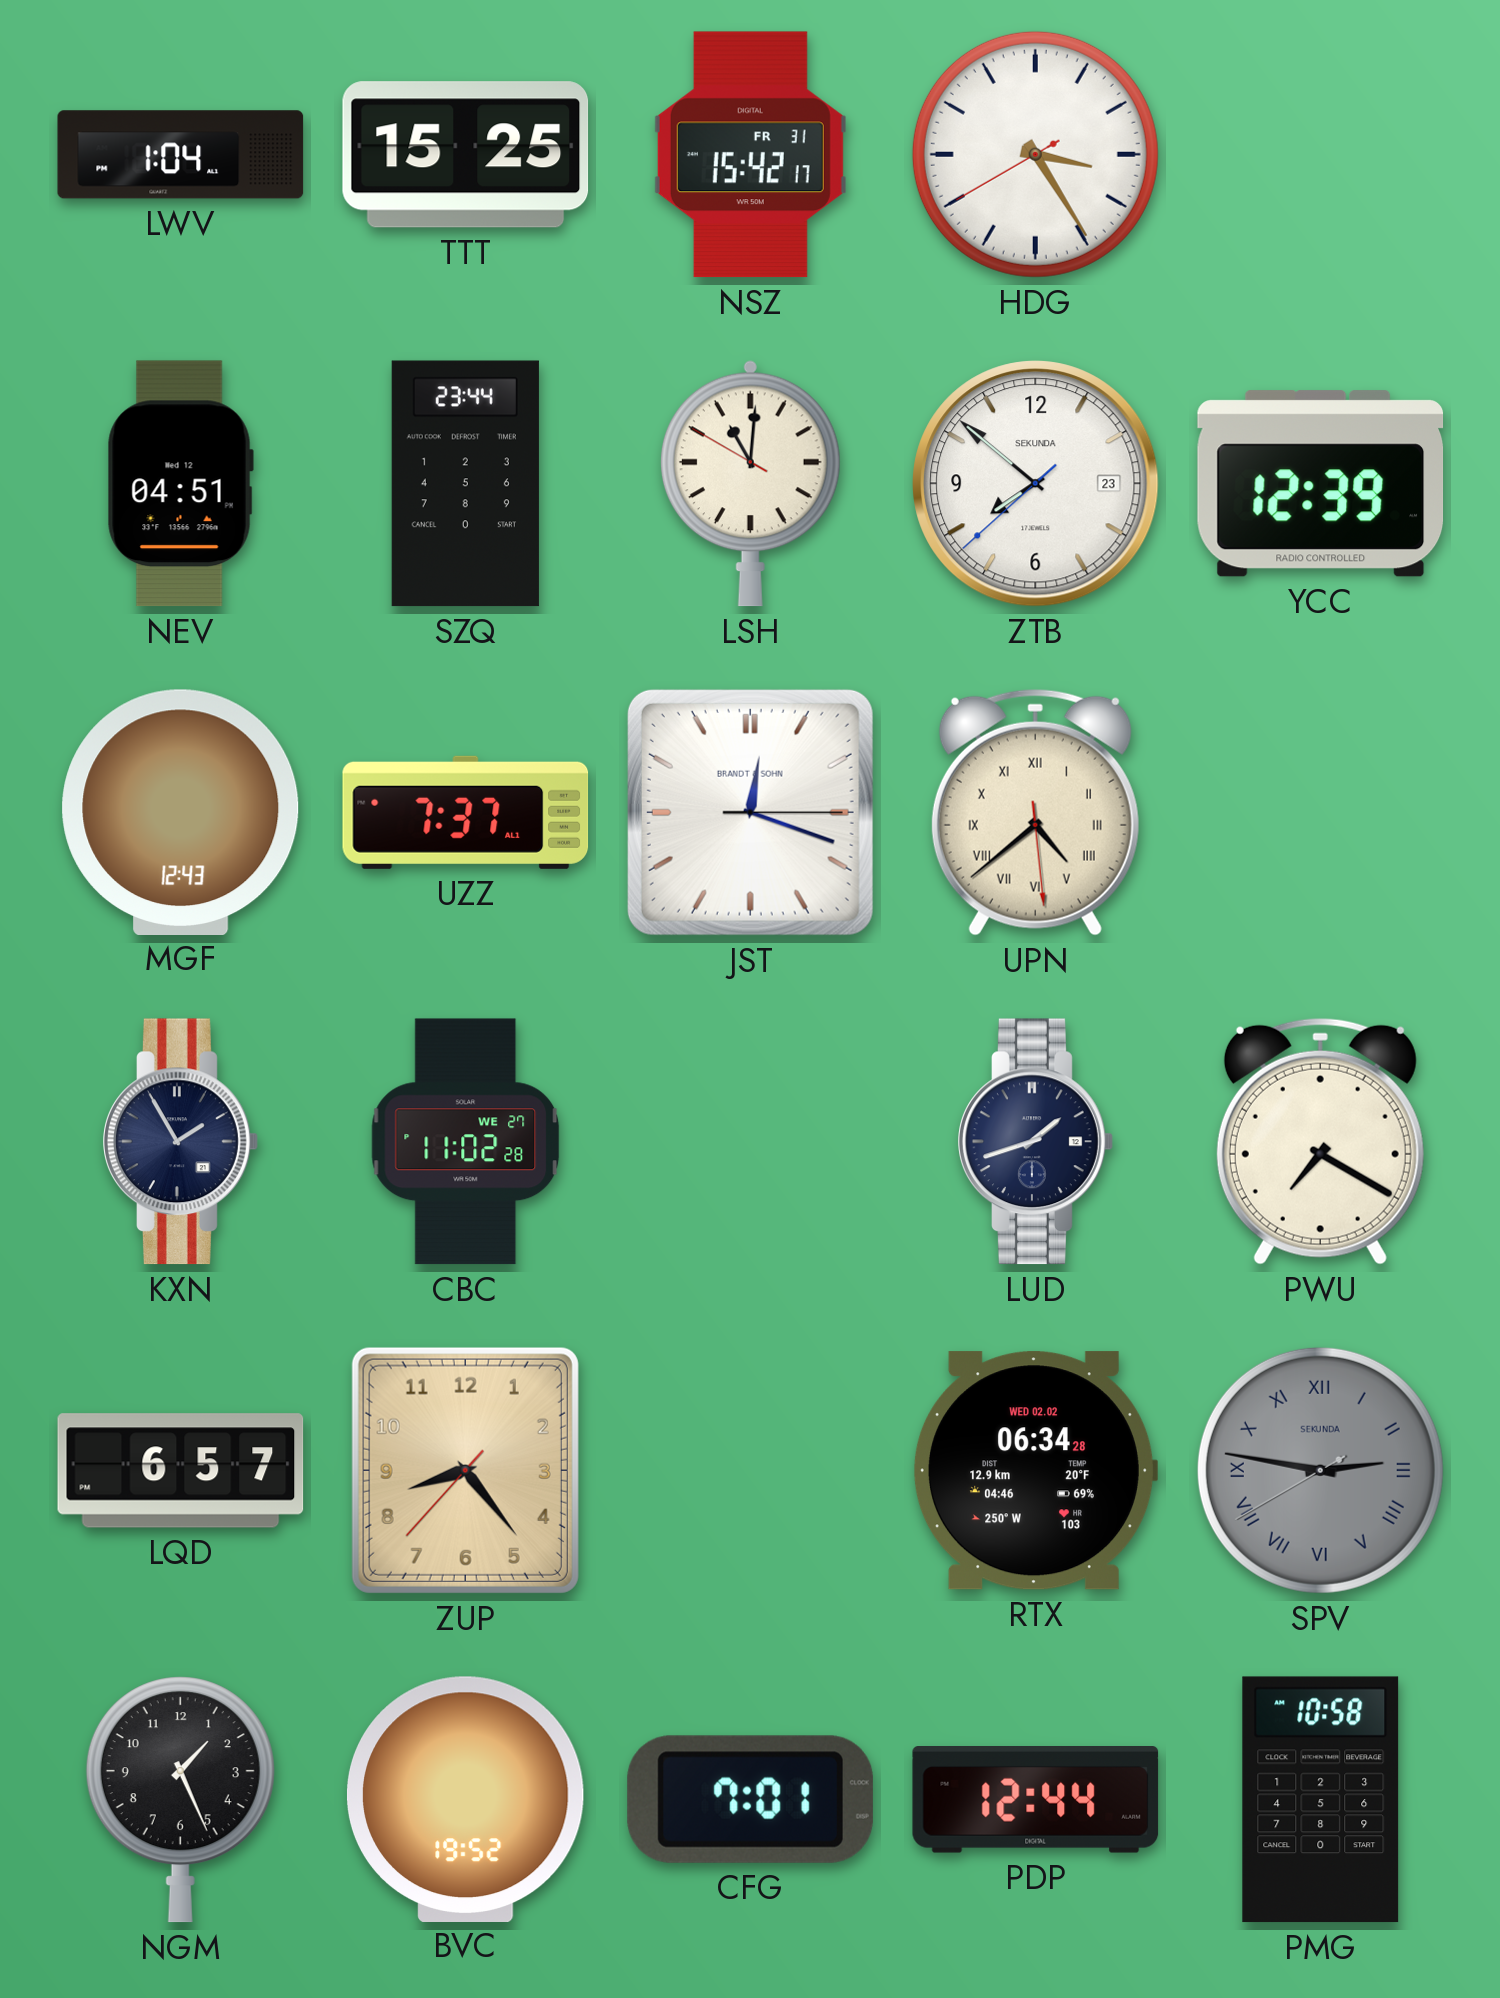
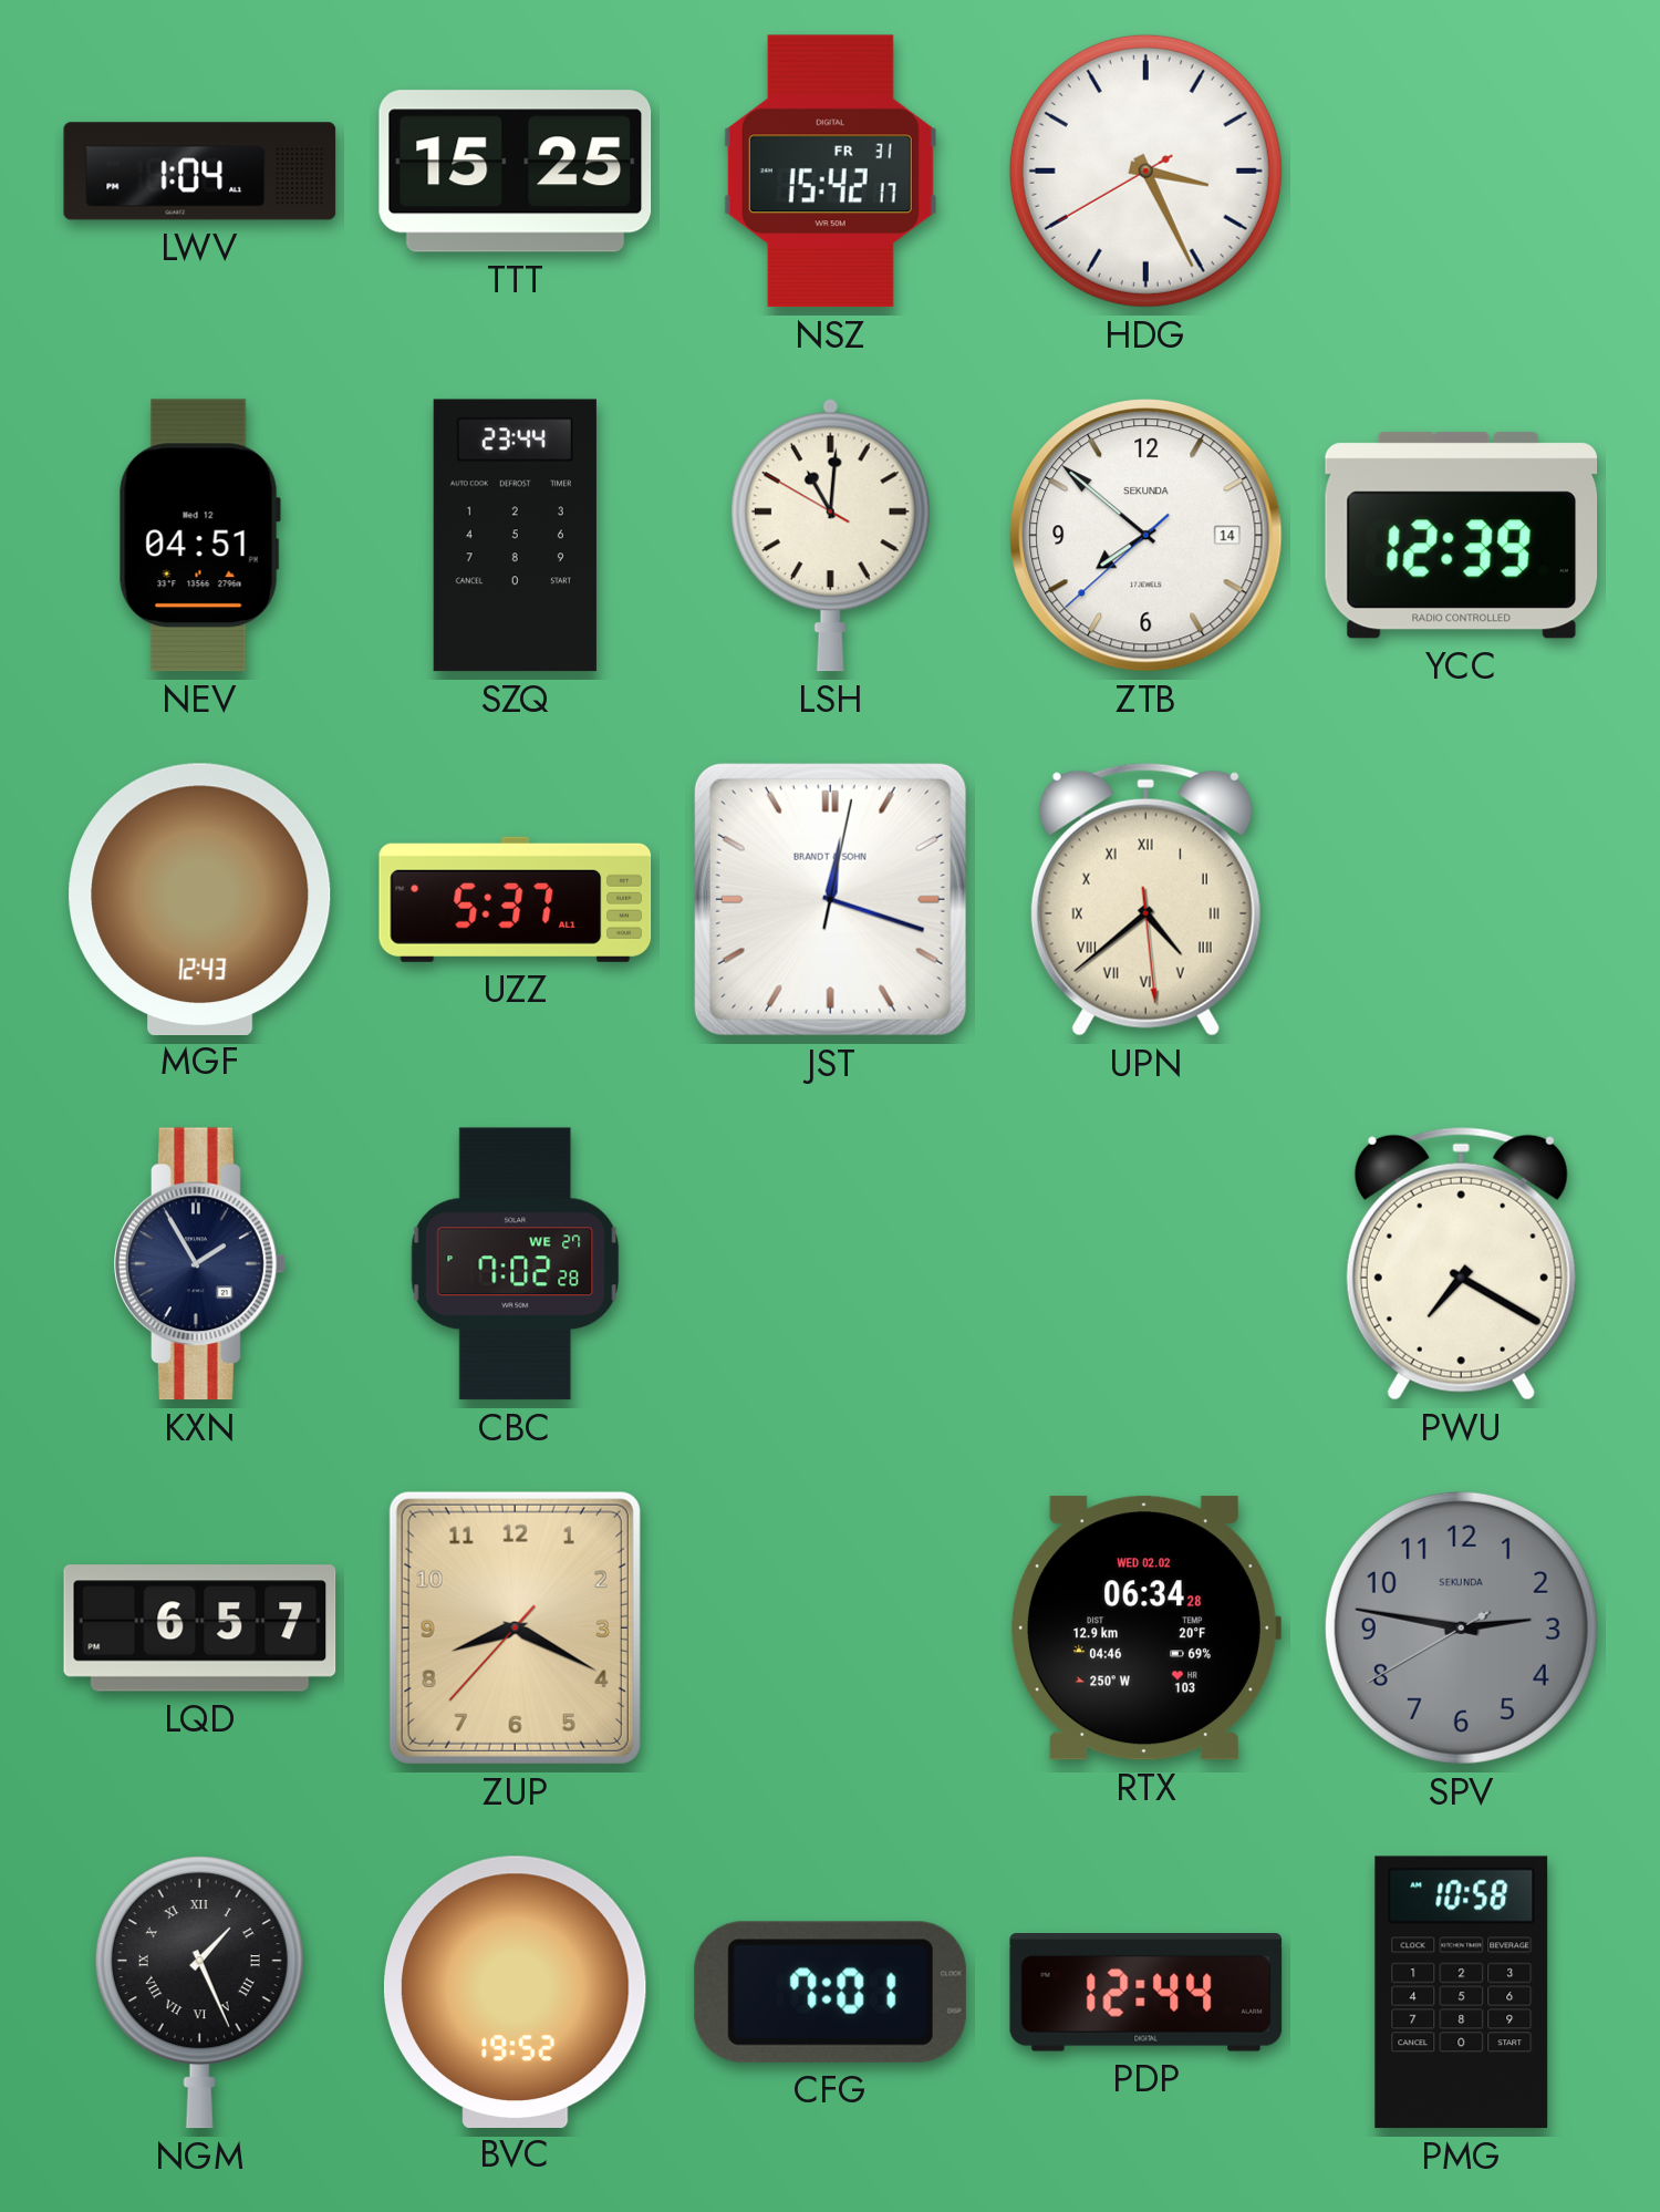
HDG: 3:24 -> 3:25
ZTB date: 23 -> 14
UZZ: 7:37 -> 5:37
JST: 12:18:15 -> 12:18:02
CBC: 11:02 -> 7:02
LUD: 1:42 -> none
ZUP: 8:23 -> 8:19
SPV numerals: Roman -> Arabic
NGM numerals: Arabic -> Roman
